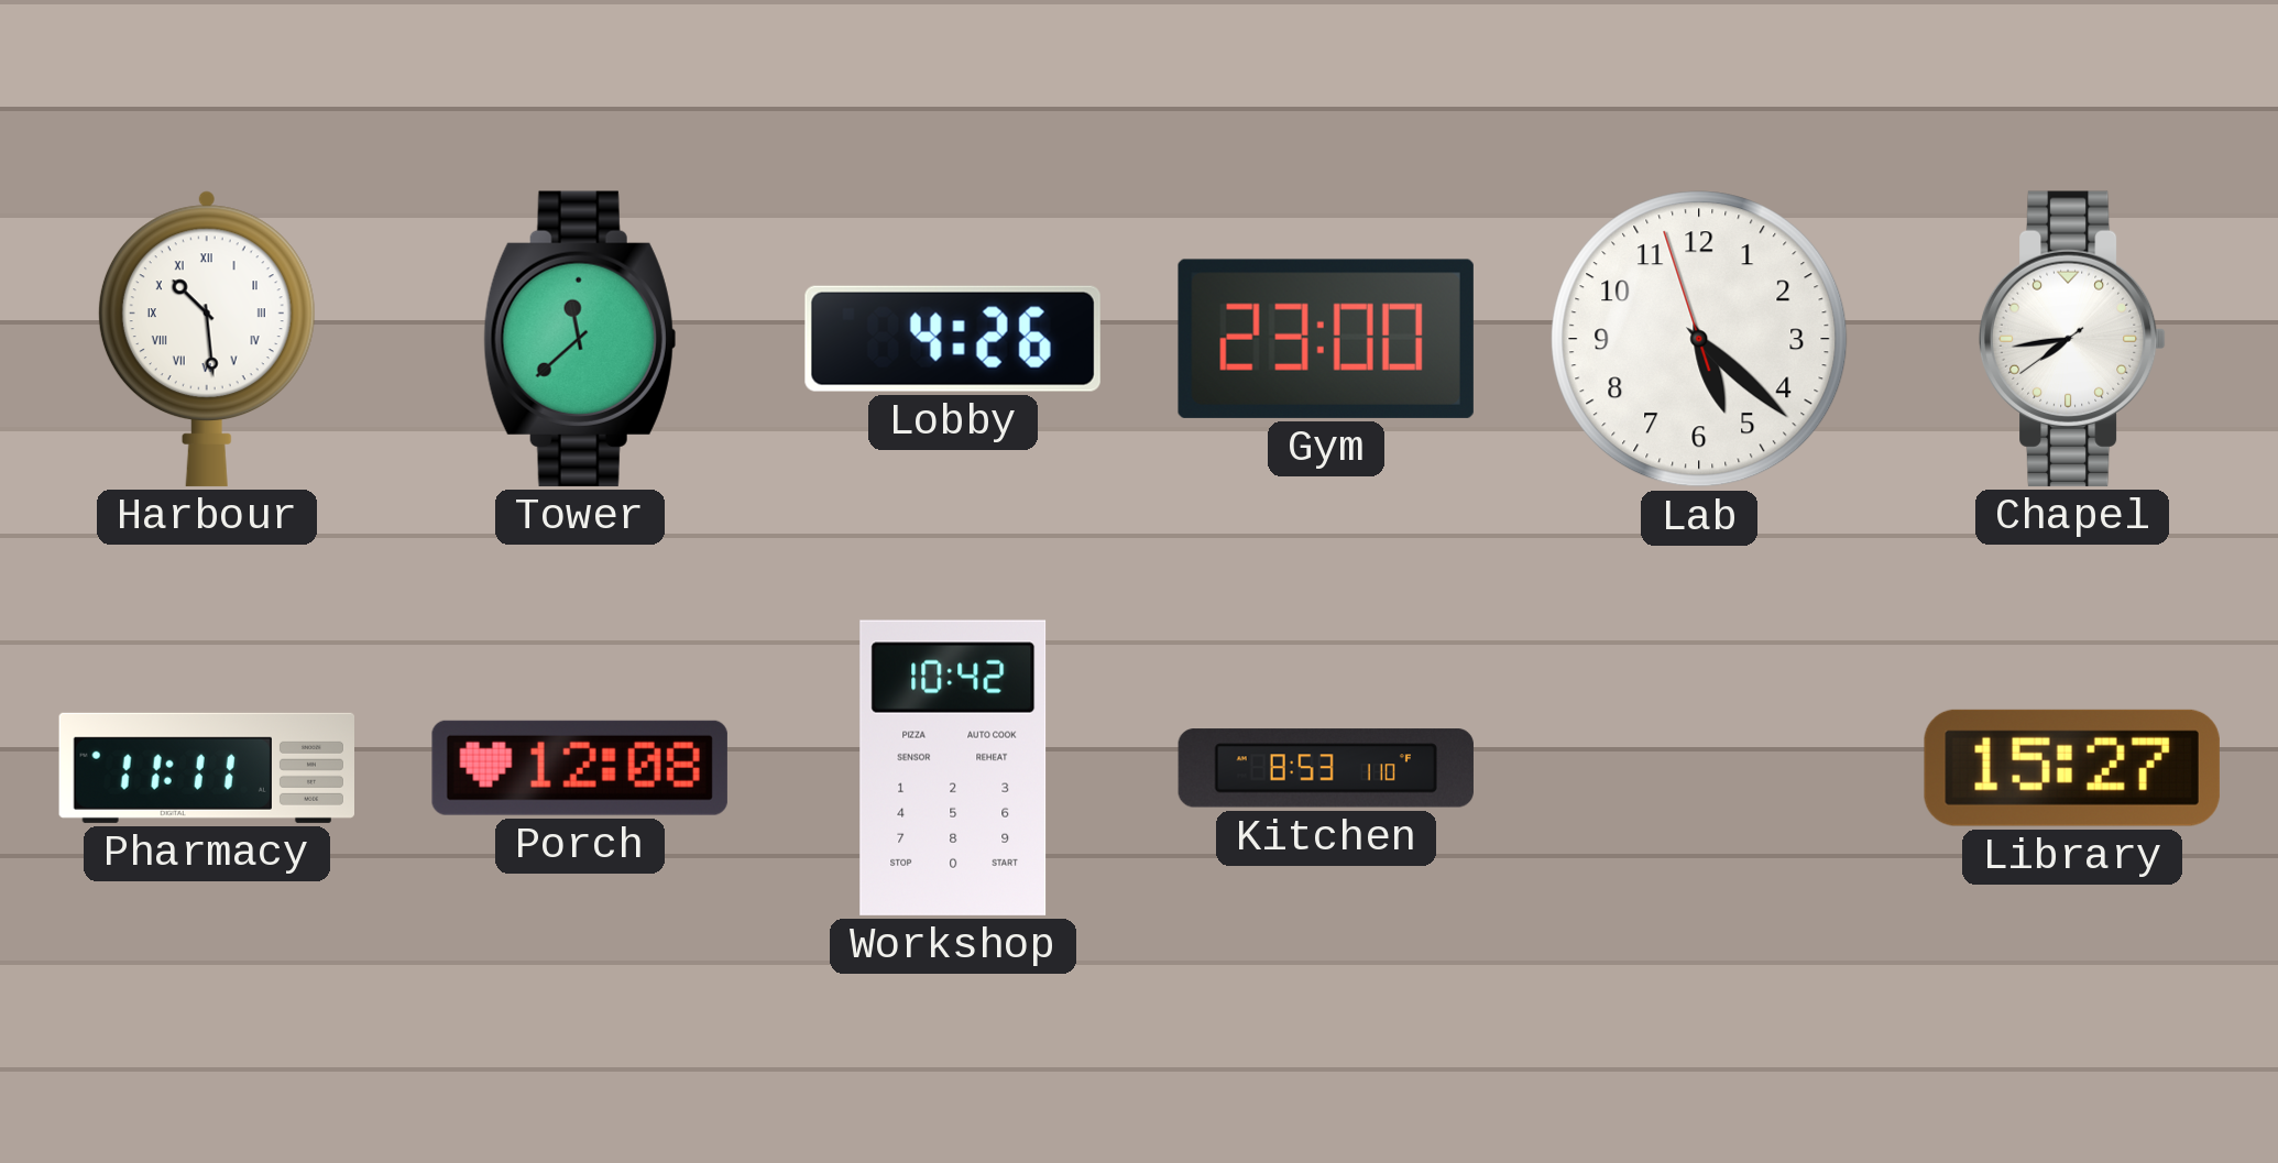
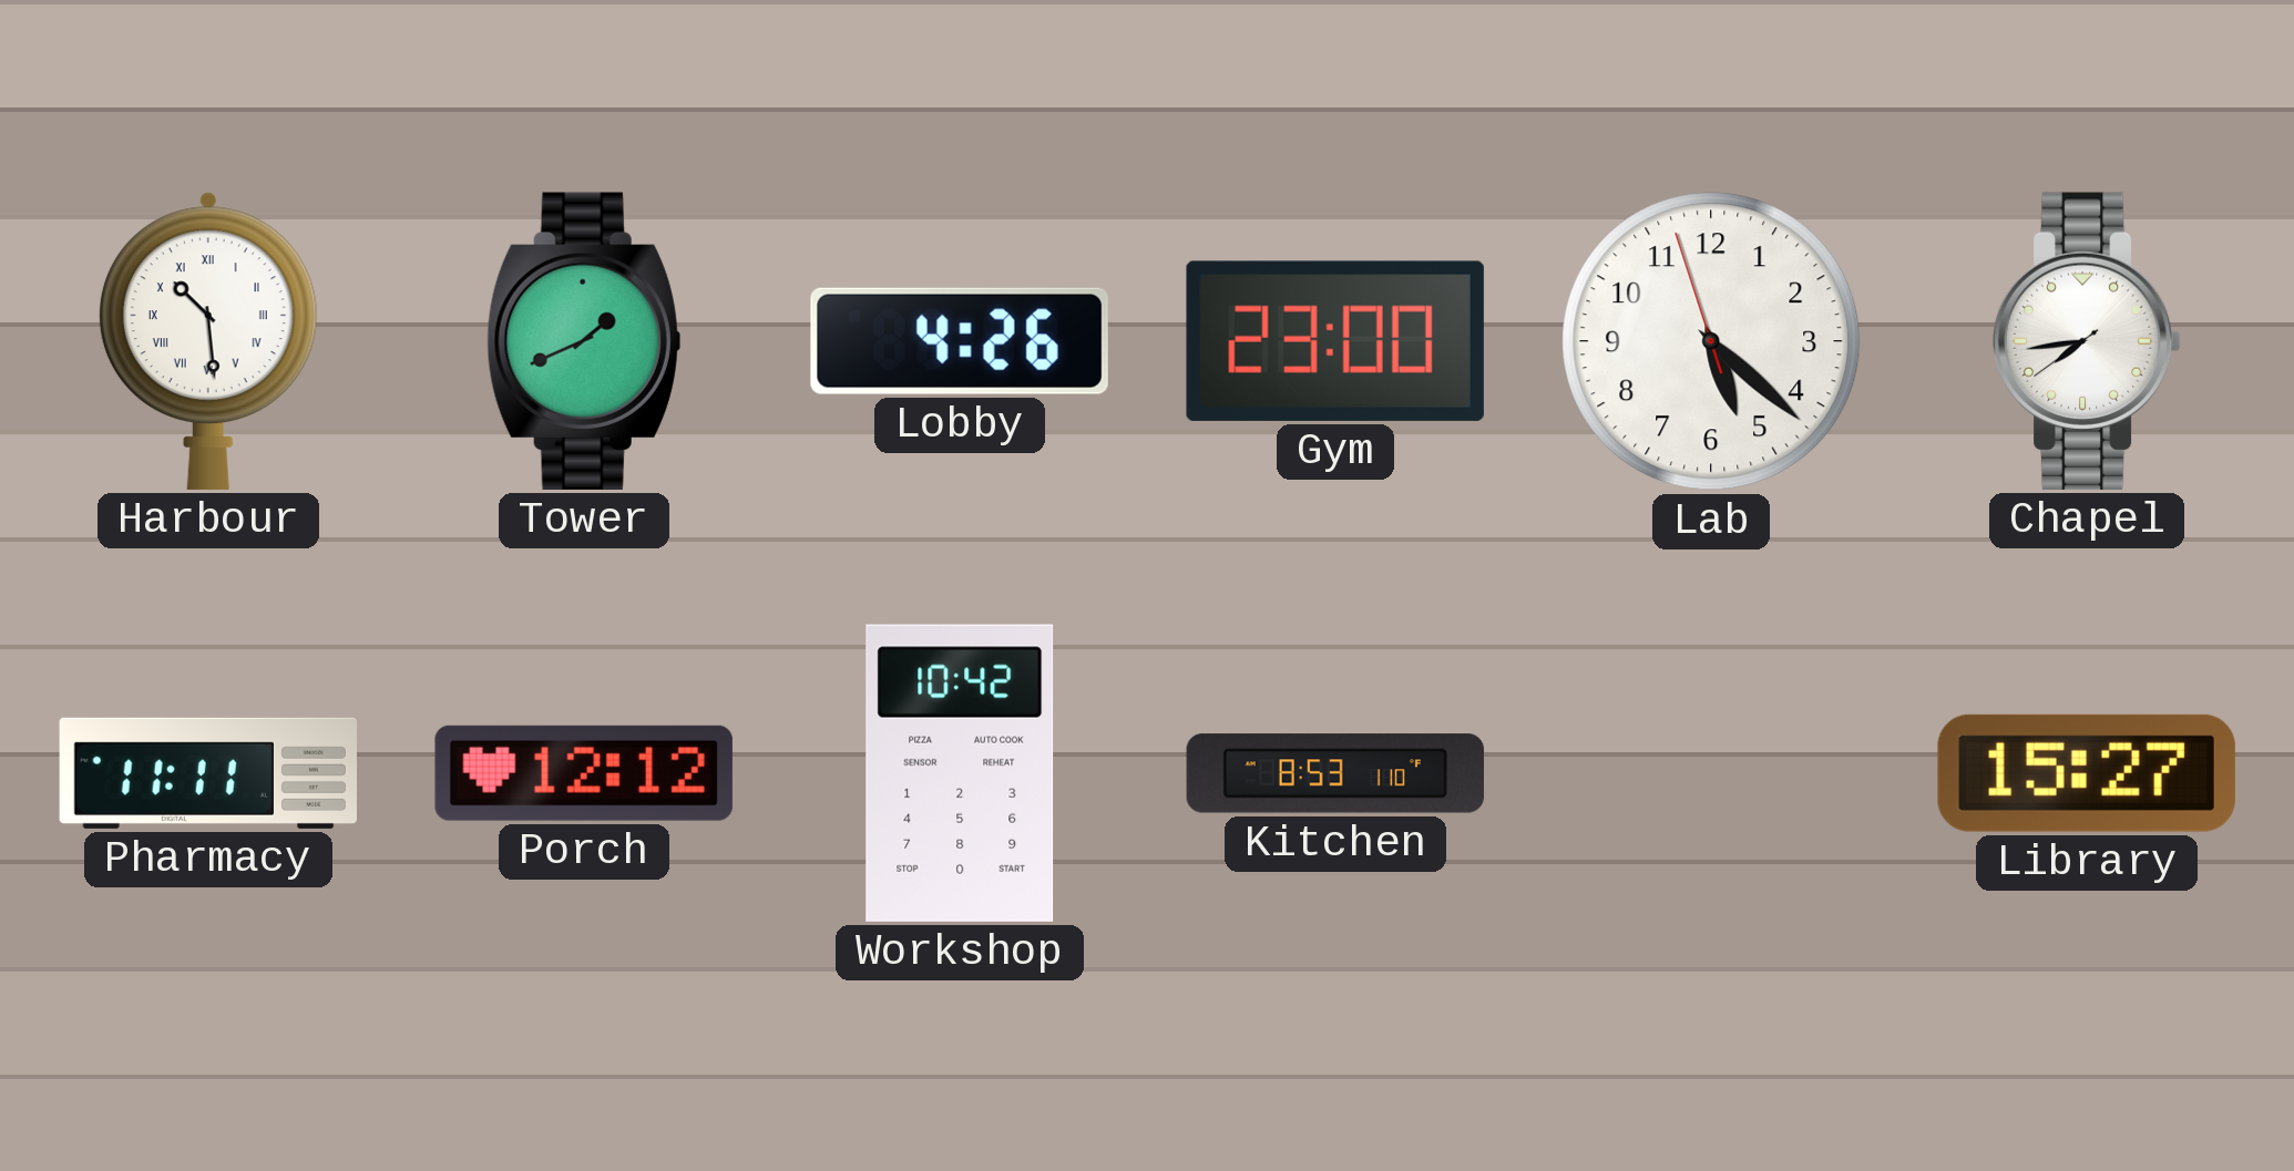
Tower: 11:38 -> 1:41
Porch: 12:08 -> 12:12
